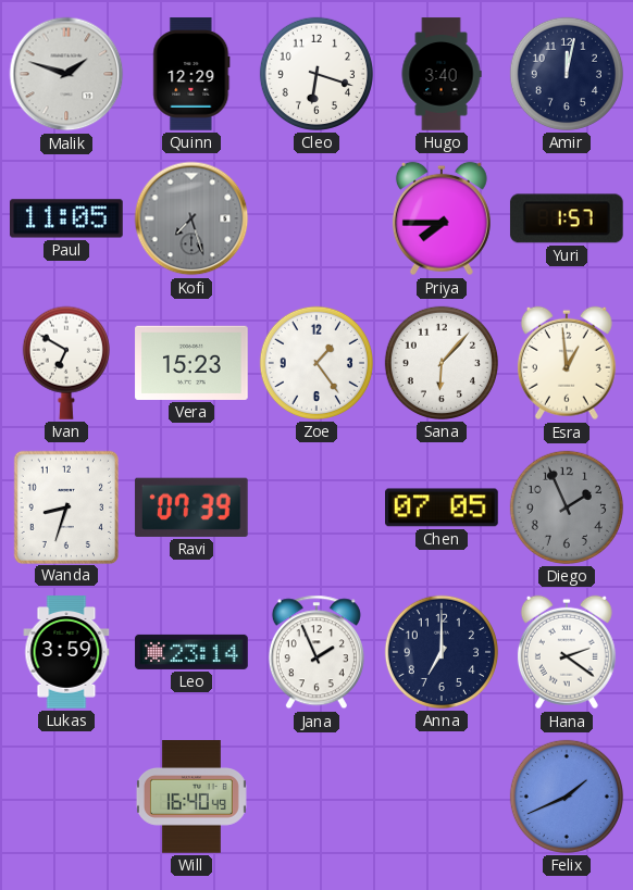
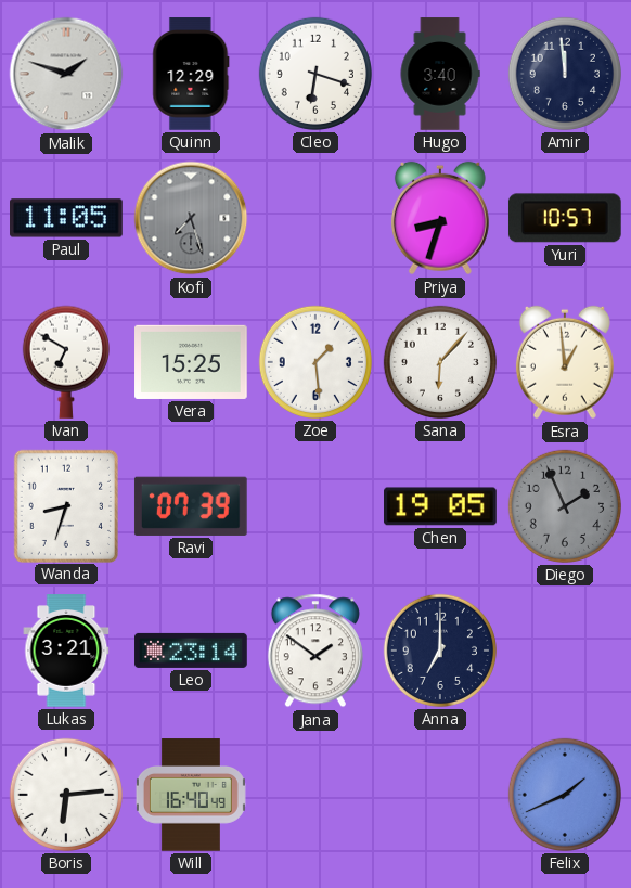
Amir: 12:02 -> 11:59
Priya: 7:45 -> 8:33
Yuri: 1:57 -> 10:57
Vera: 15:23 -> 15:25
Zoe: 1:24 -> 1:29
Chen: 07:05 -> 19:05
Lukas: 3:59 -> 3:21
Jana: 1:56 -> 1:51
Hana: 2:21 -> none
Boris: none -> 6:14
